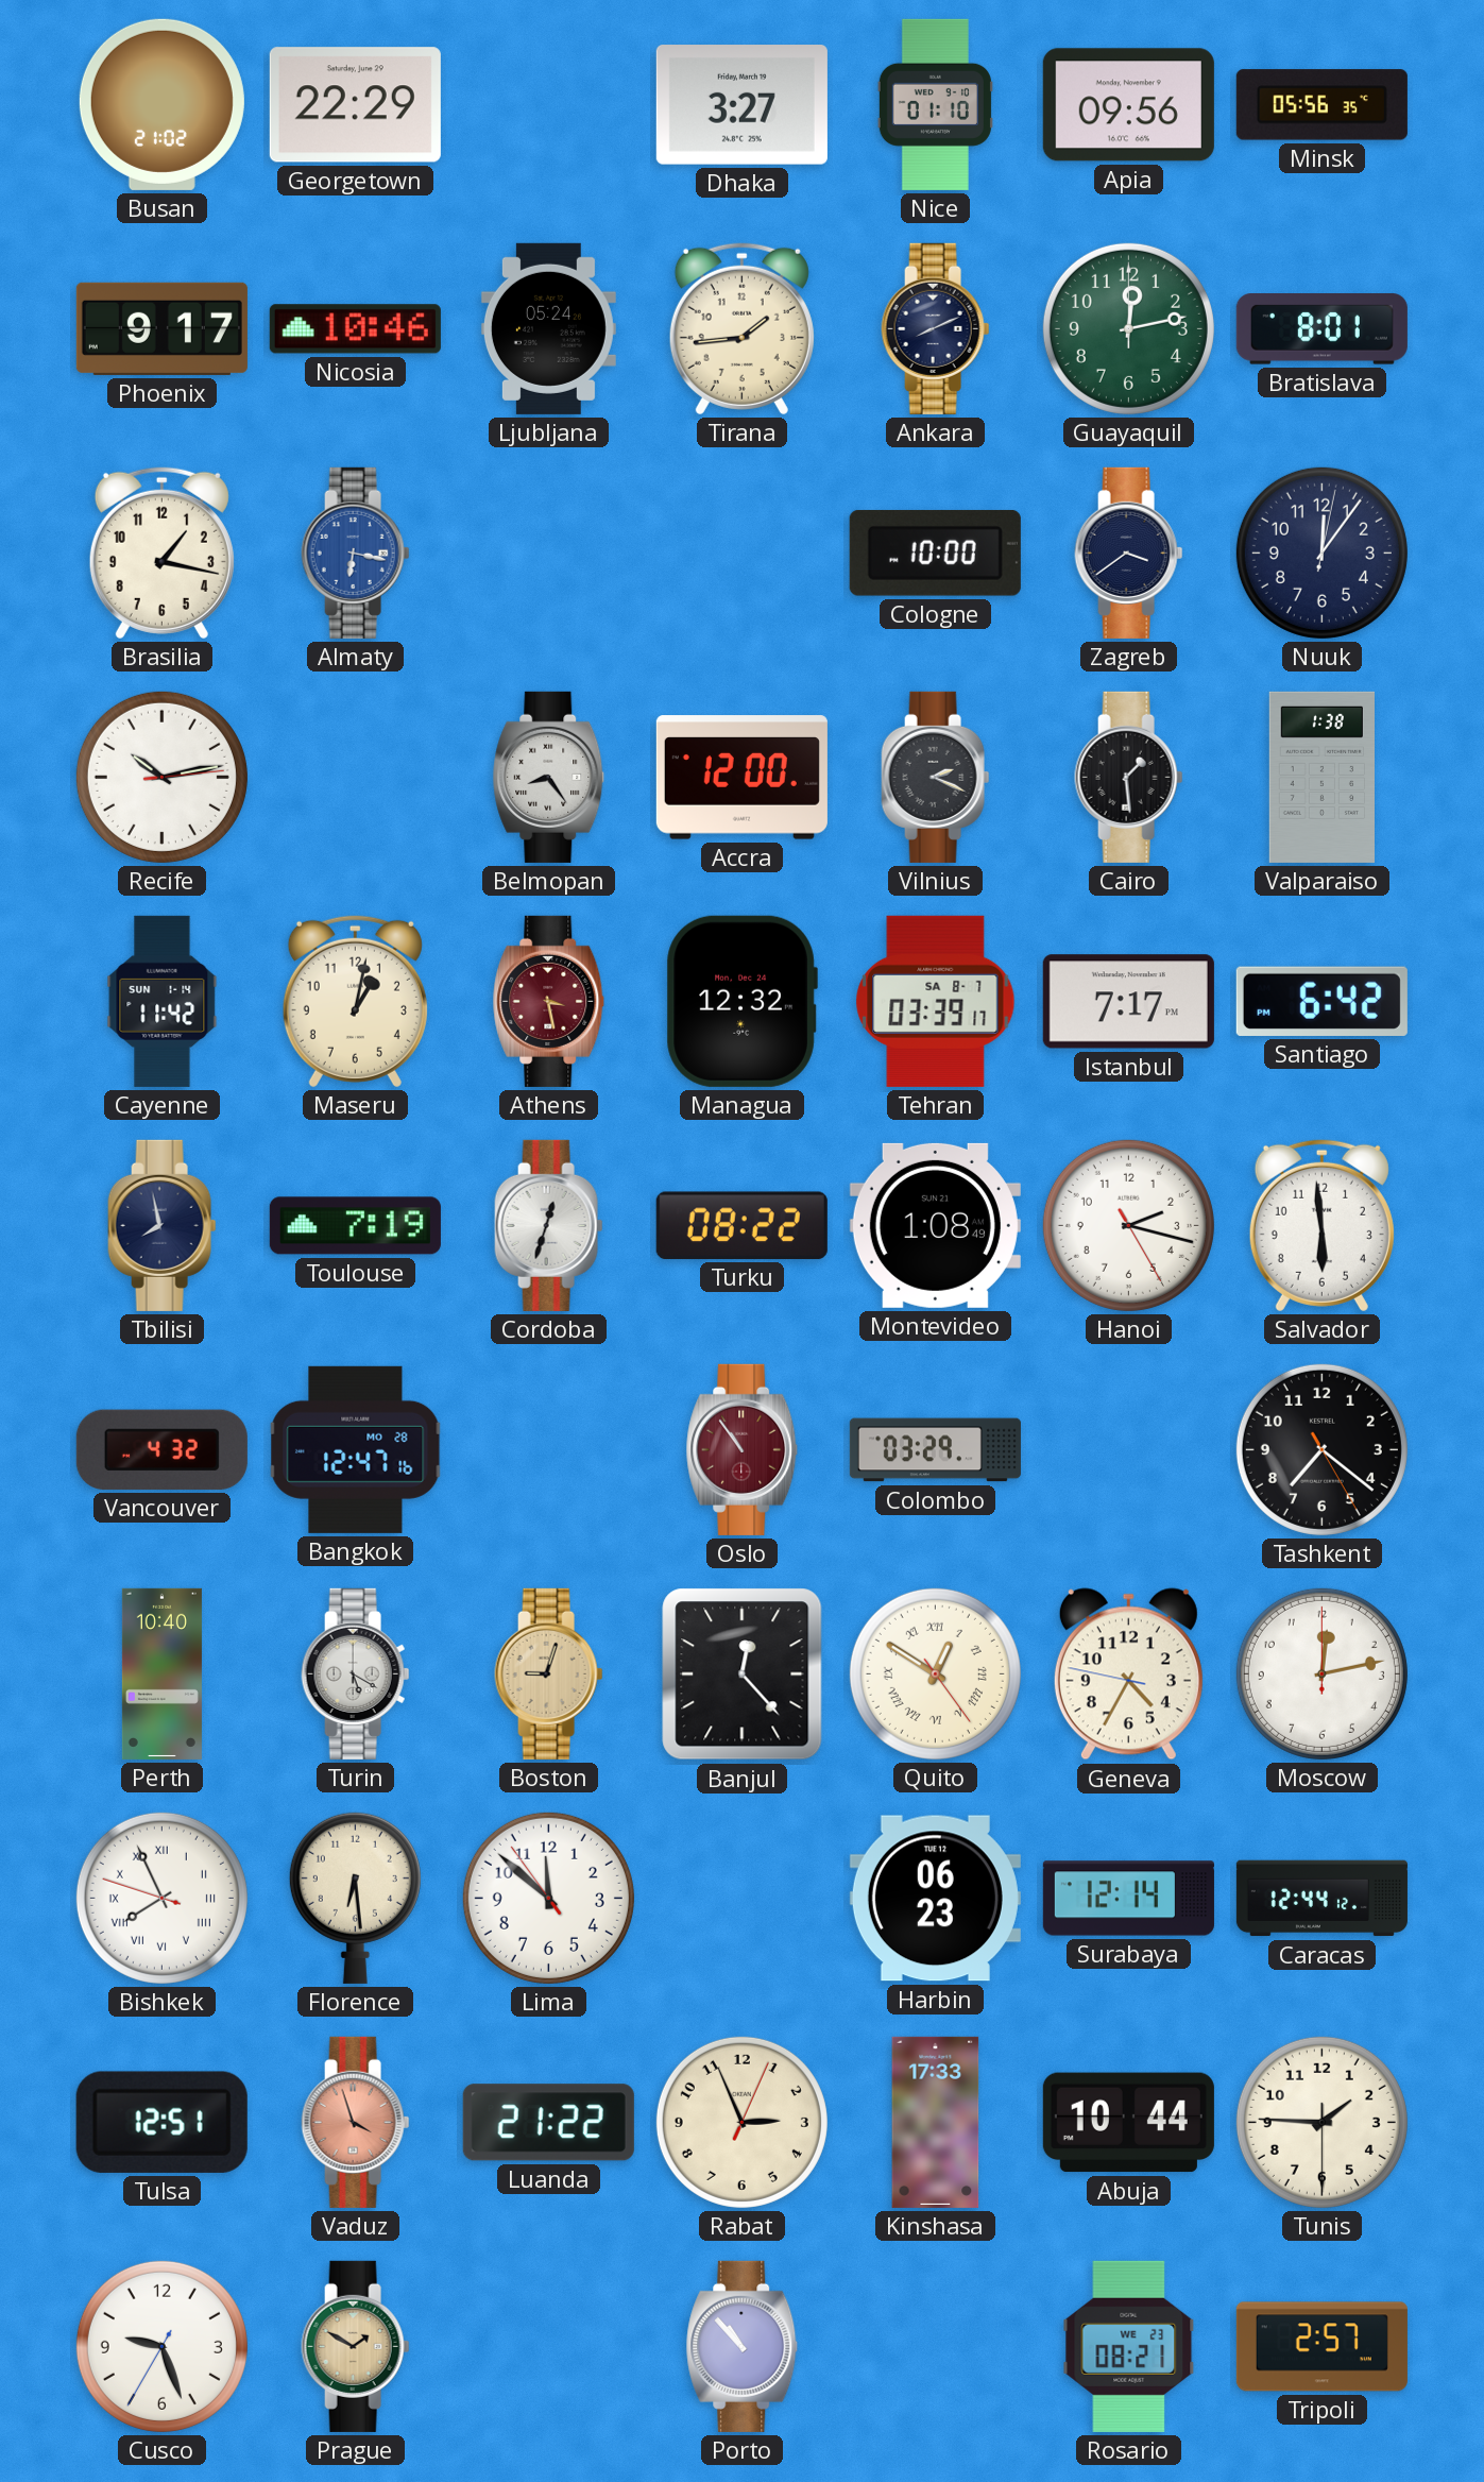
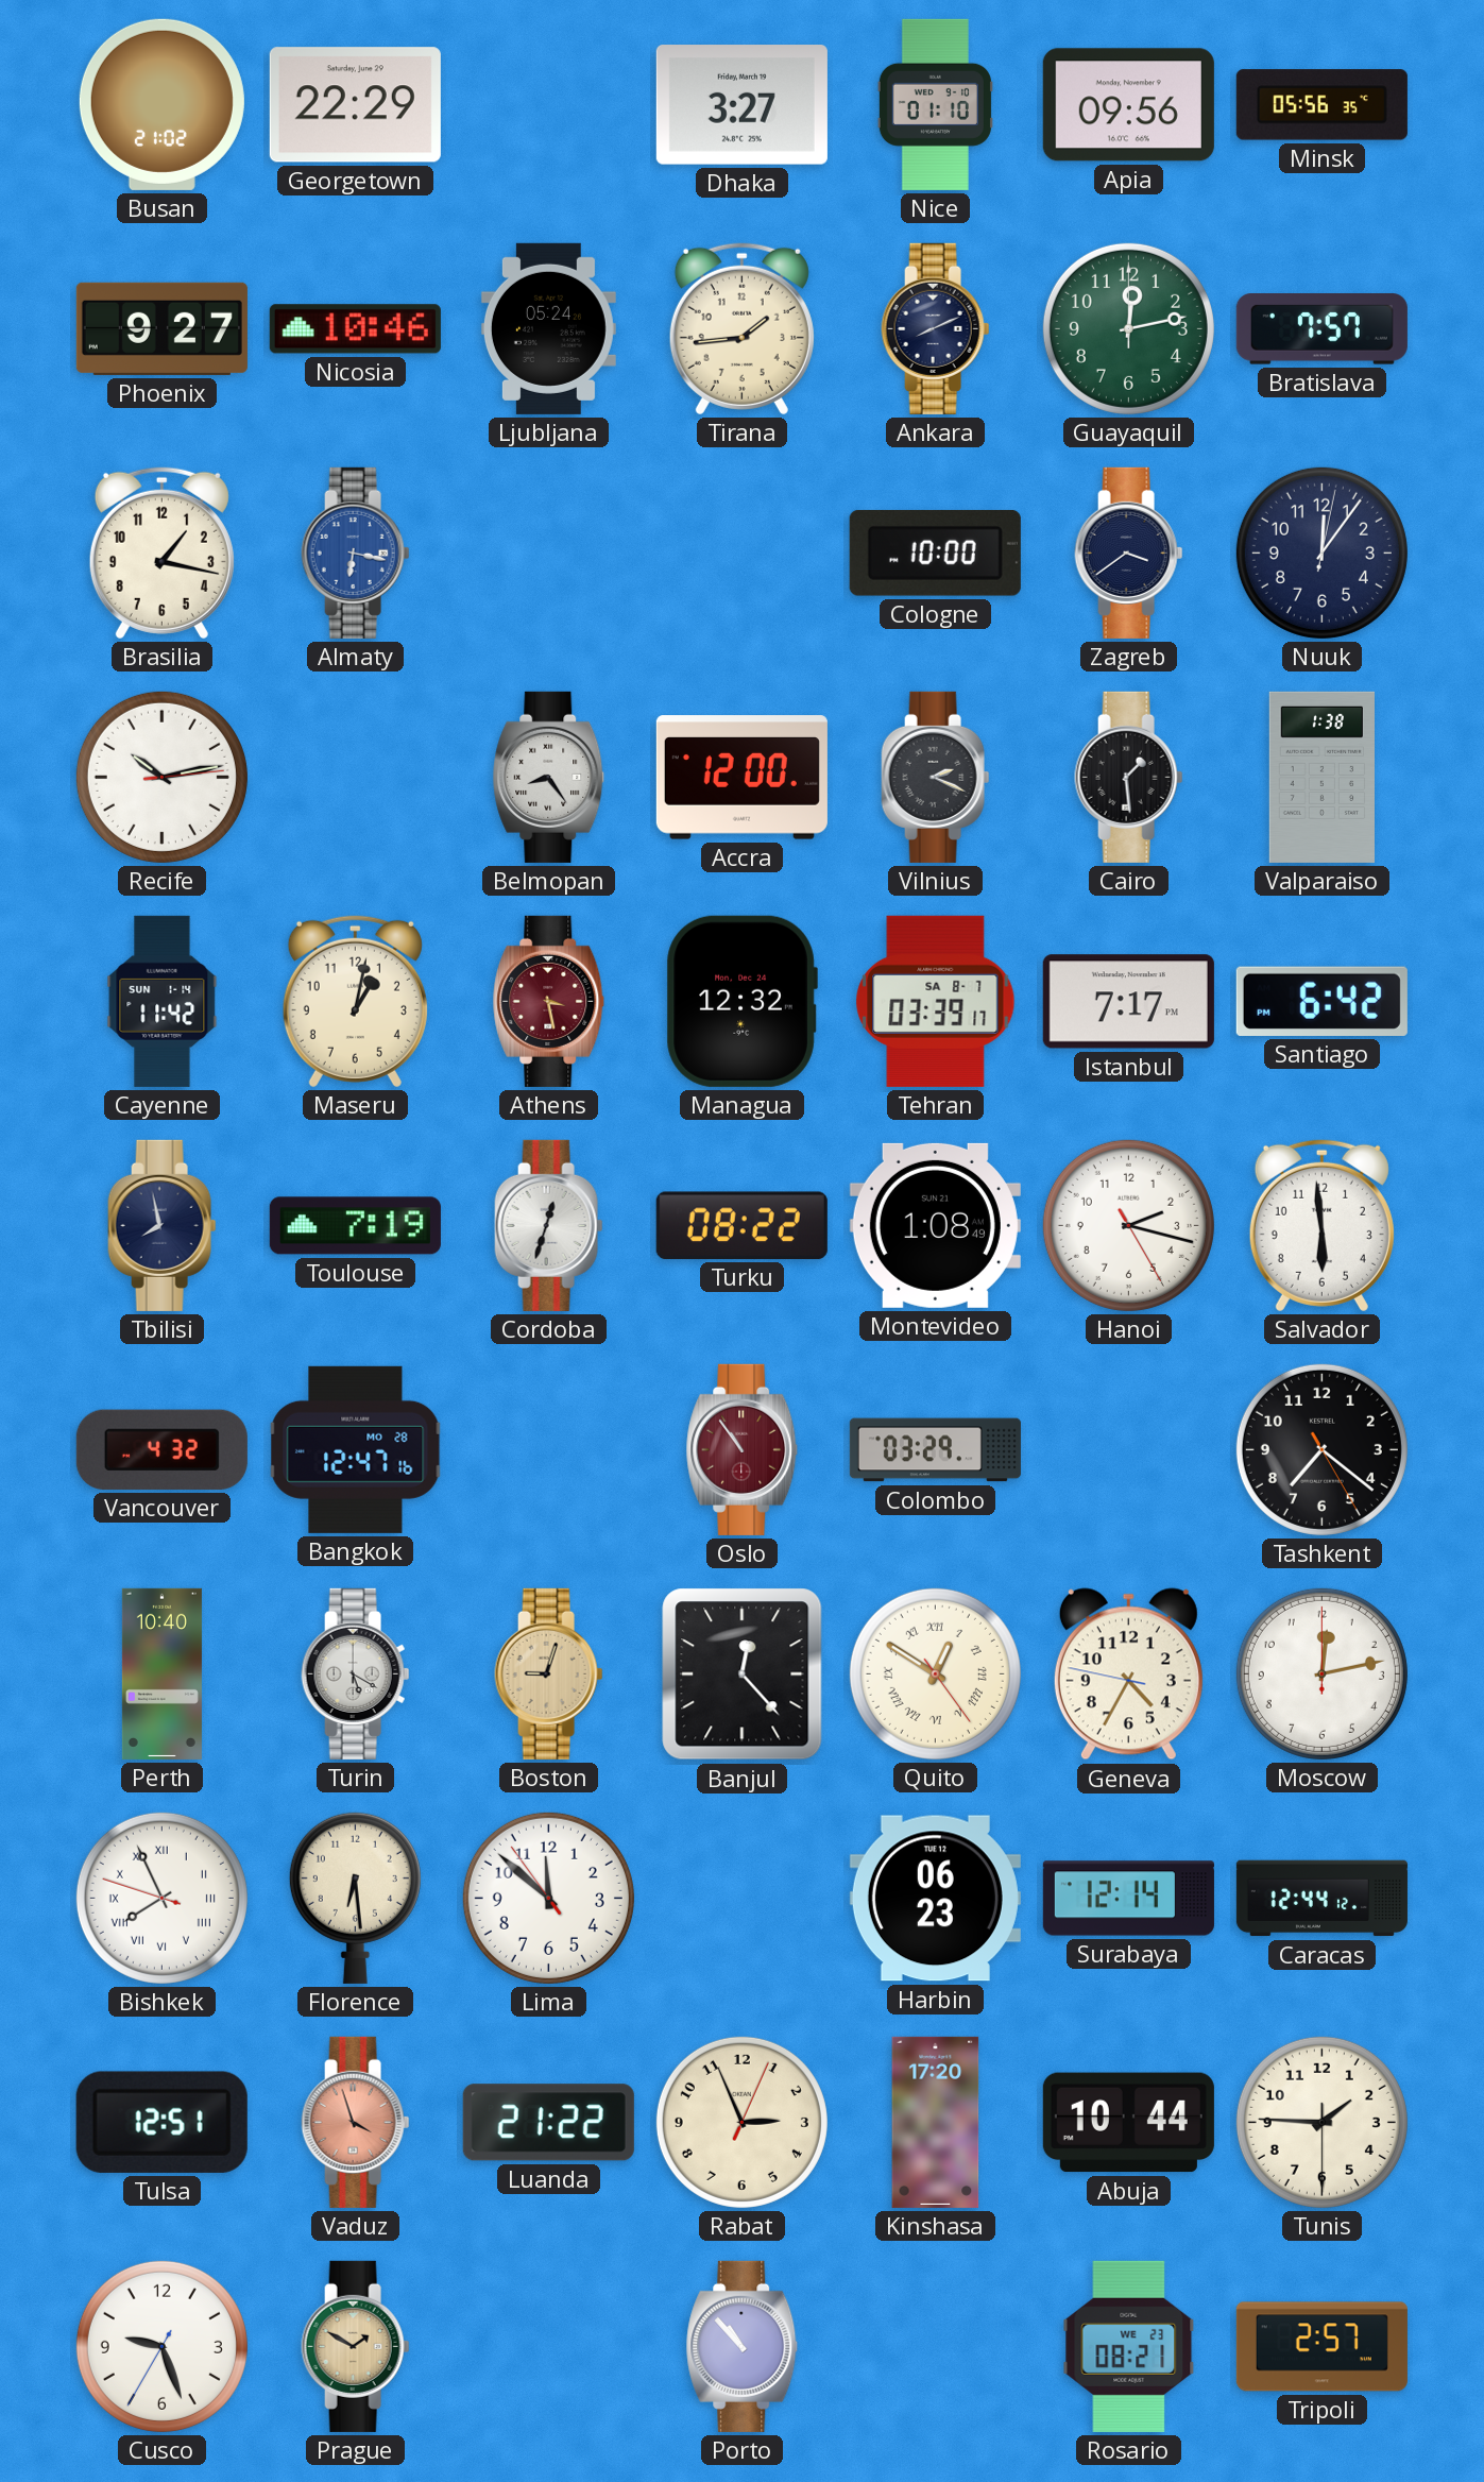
Phoenix: 9:17 -> 9:27
Bratislava: 8:01 -> 7:57
Kinshasa: 17:33 -> 17:20
